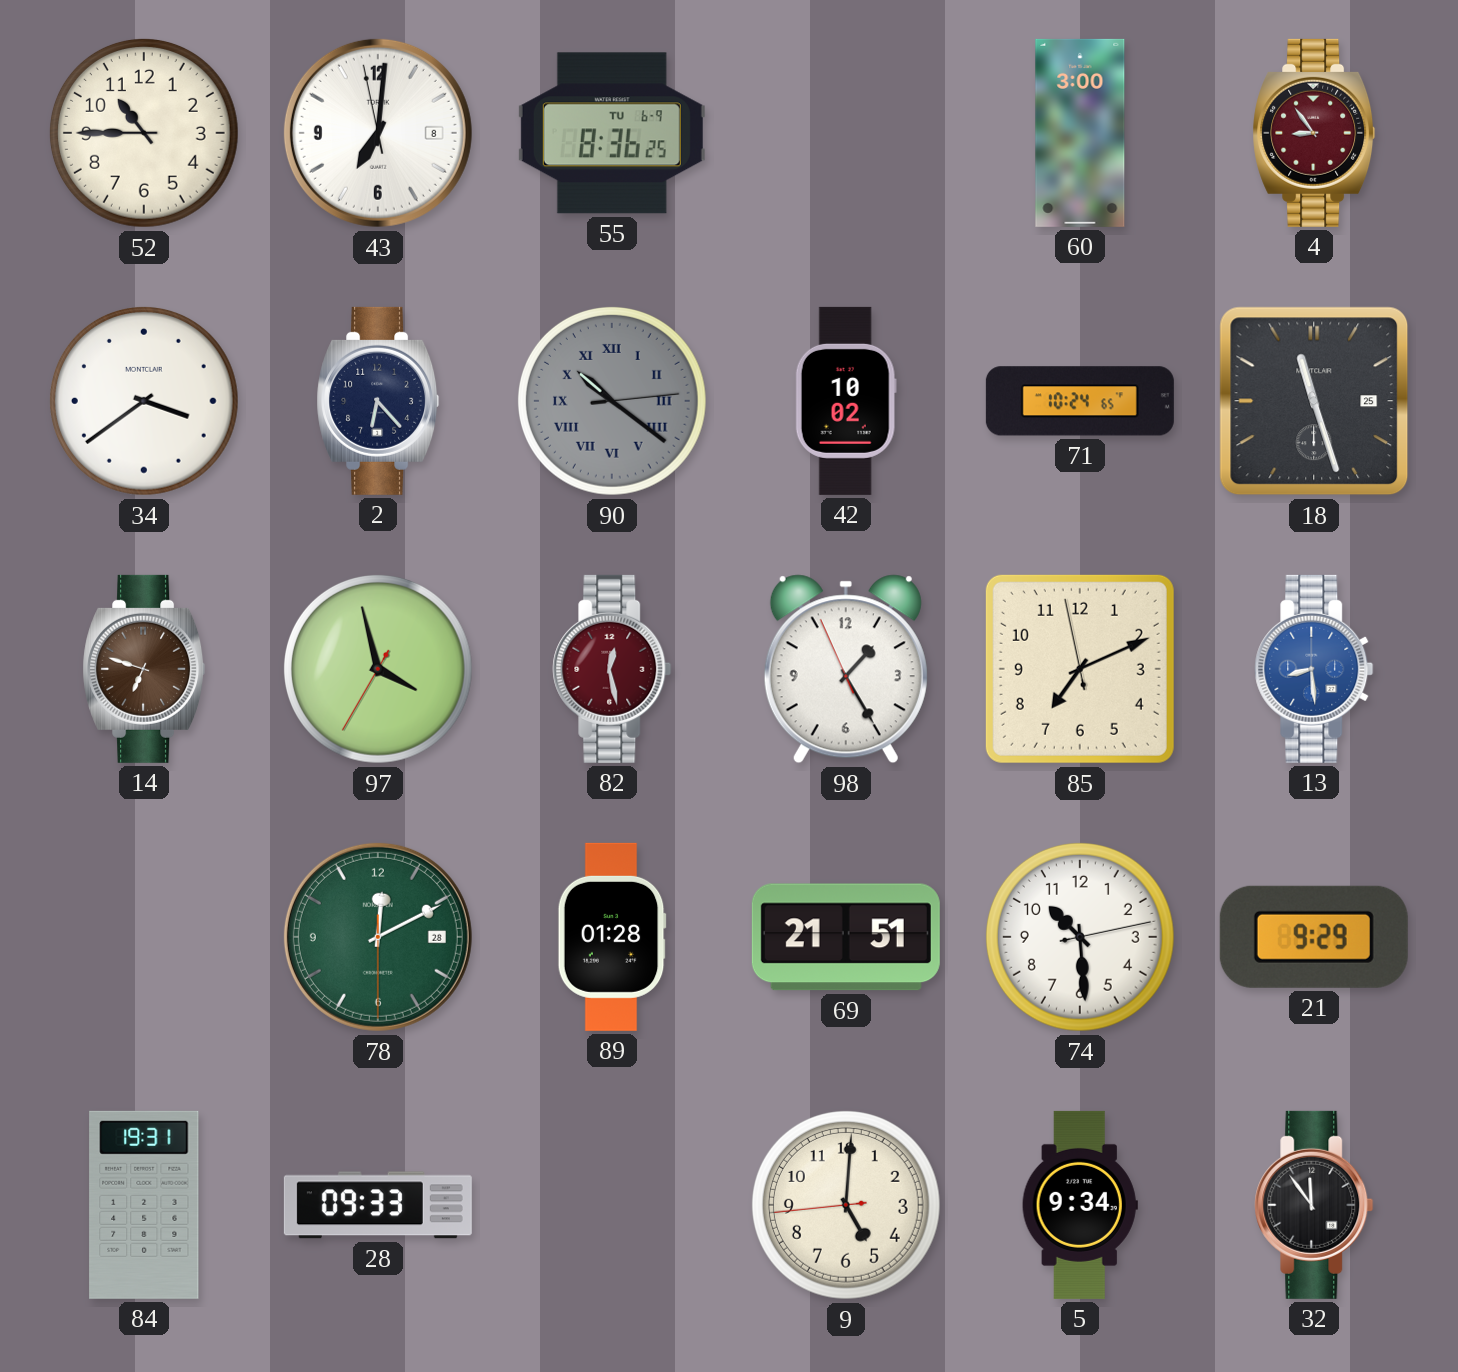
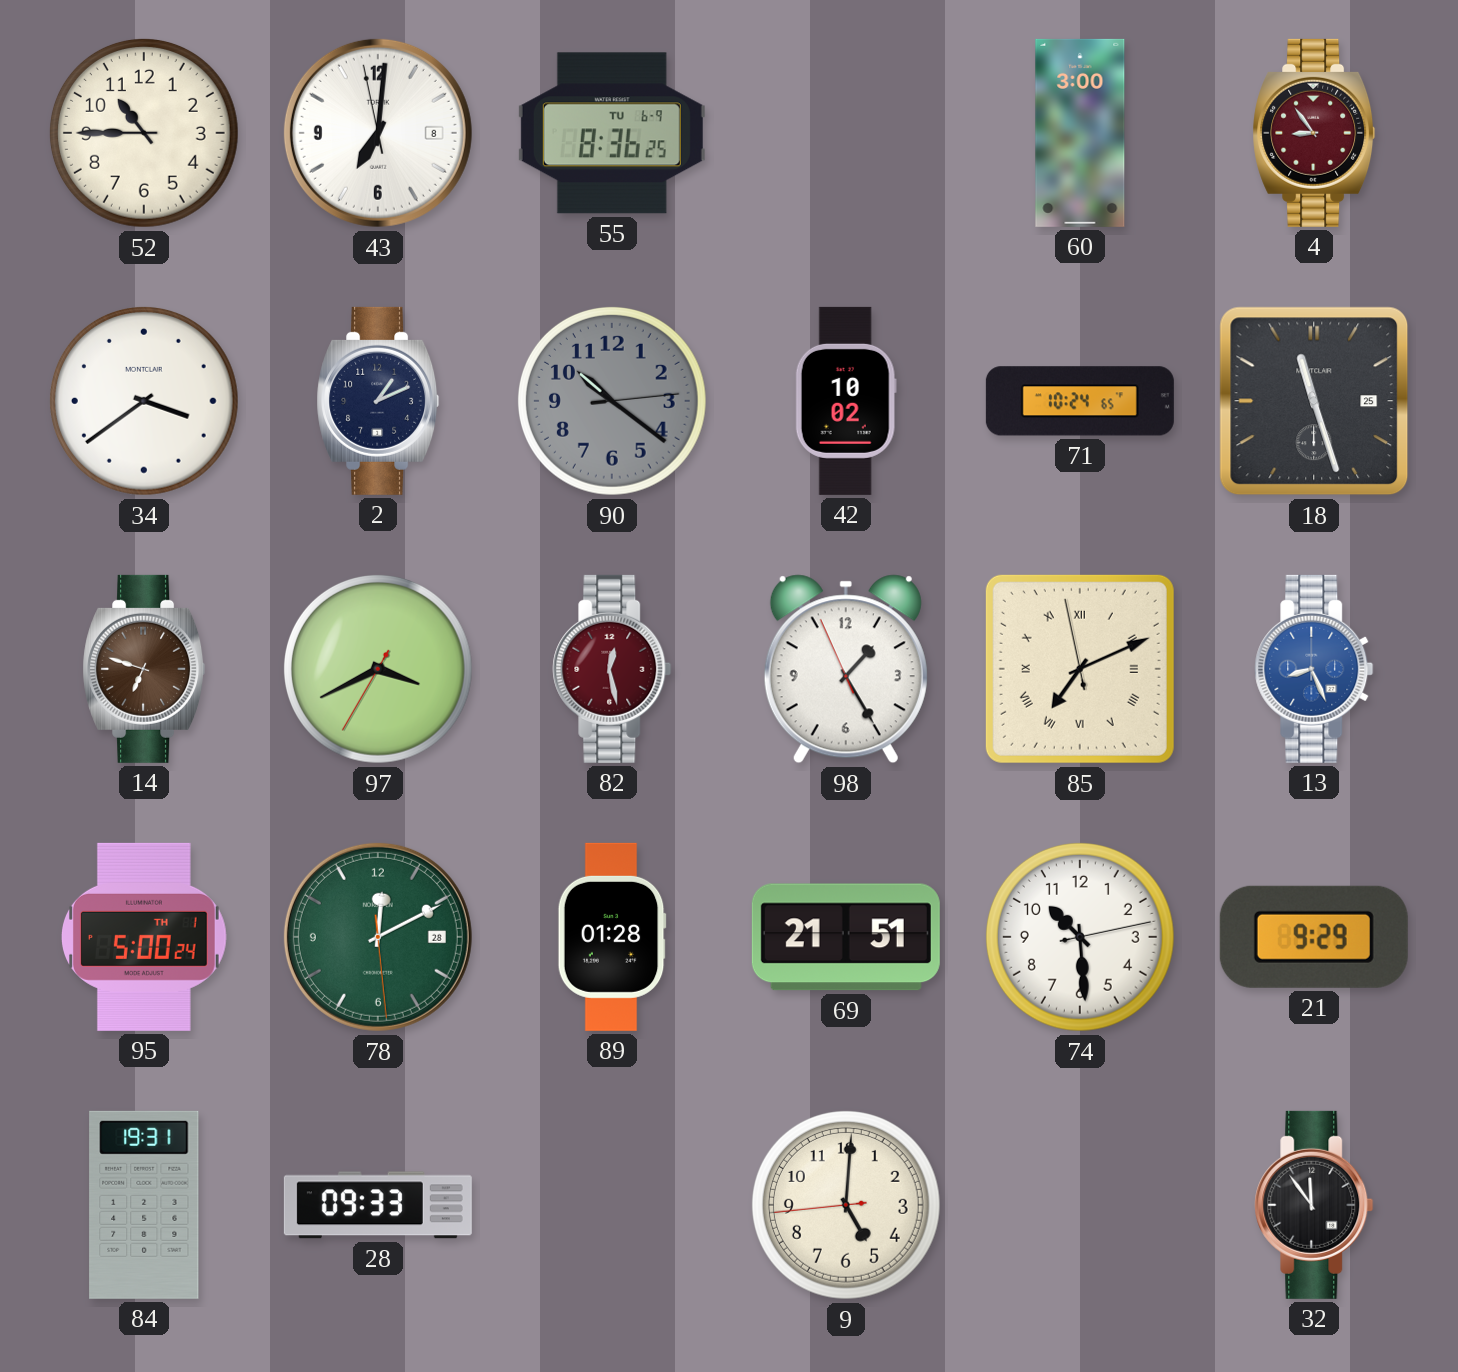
2: 6:23 -> 1:11
90 numerals: Roman -> Arabic
97: 3:57 -> 3:40
85 numerals: Arabic -> Roman
13: 8:29 -> 8:26
95: none -> 5:00
78: 12:10:30 -> 12:10:29
5: 9:34 -> none
